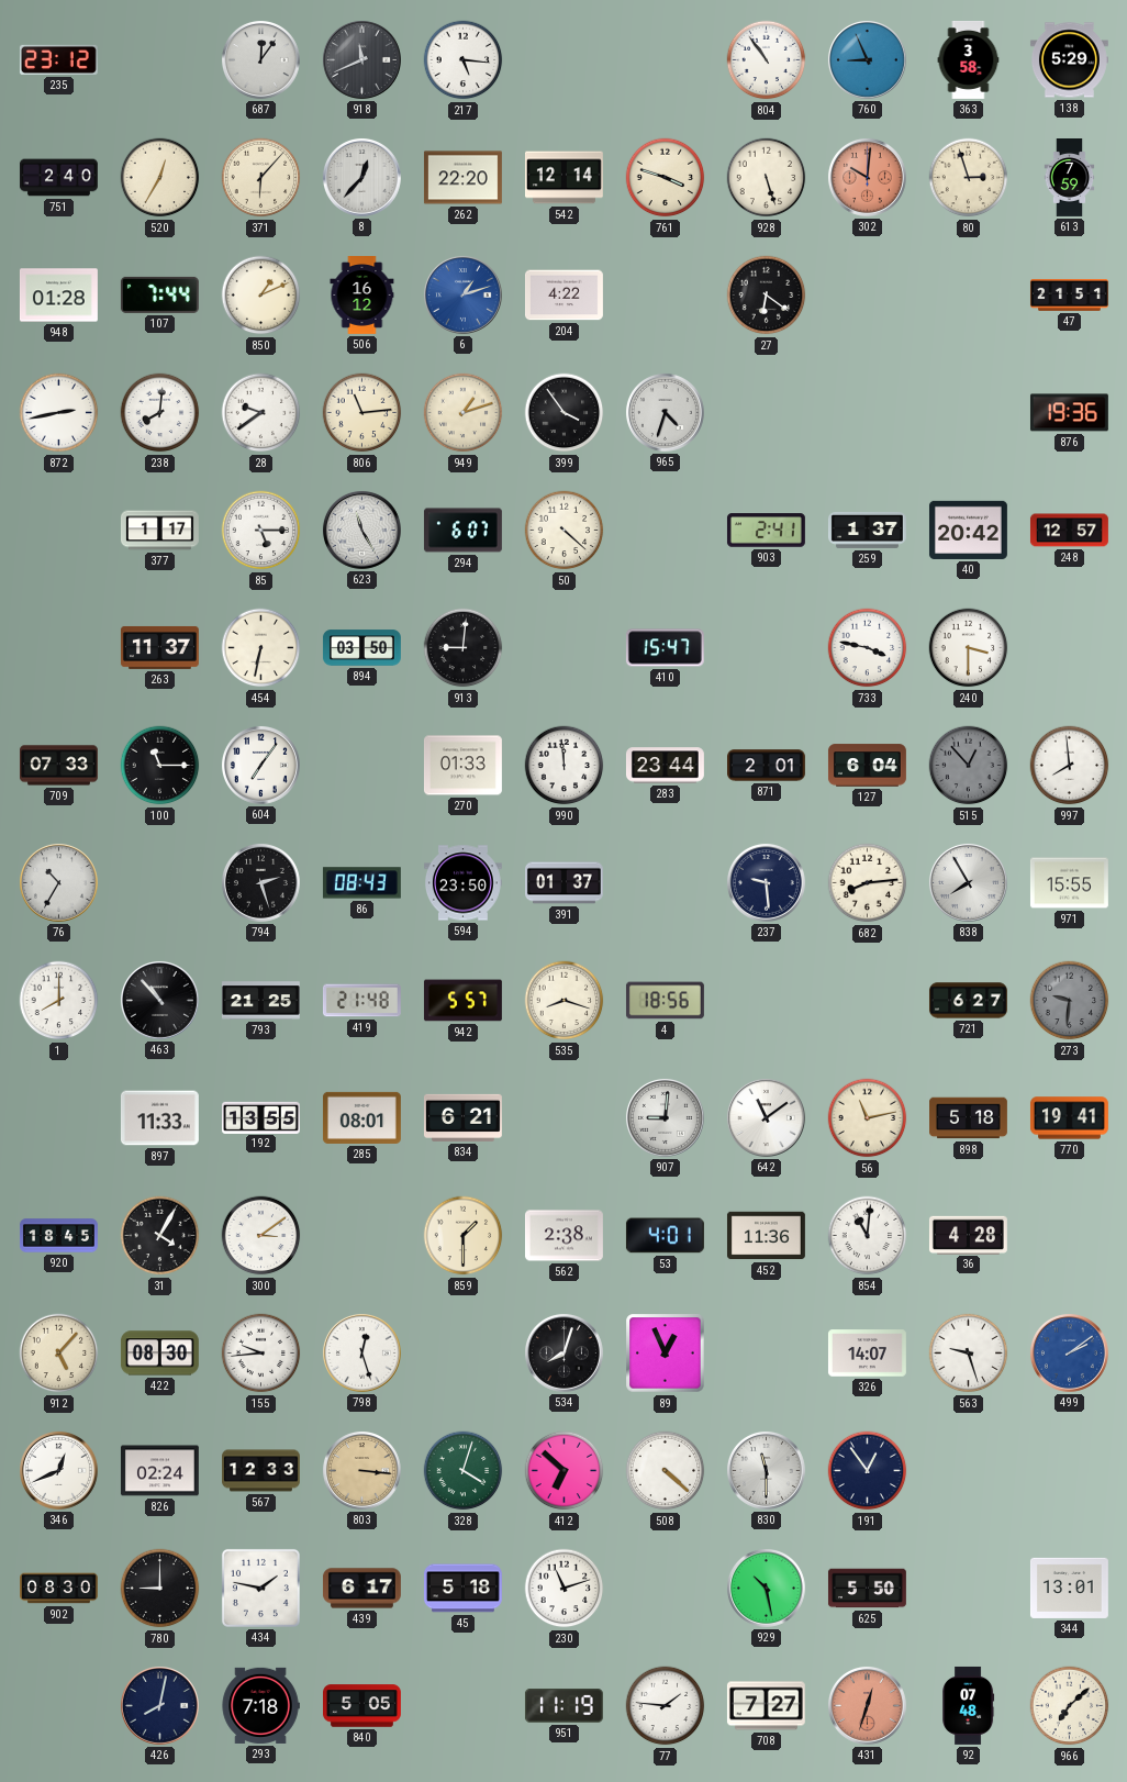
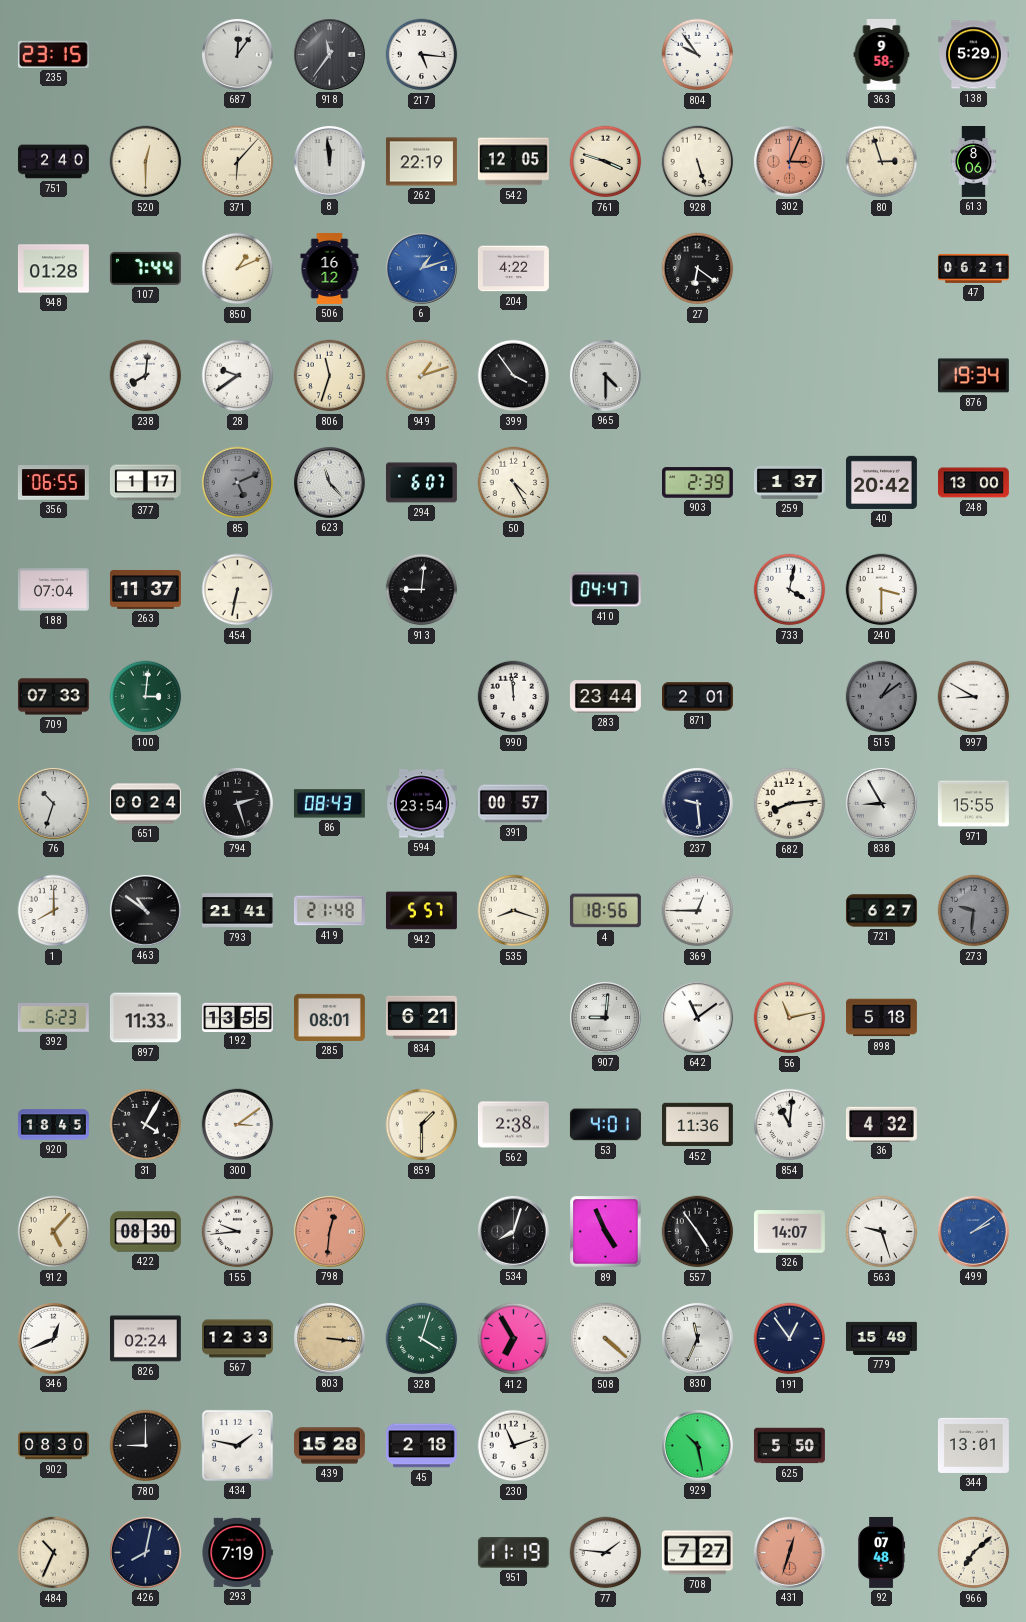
235: 23:12 -> 23:15
918: 11:41 -> 11:36
804: 10:54 -> 9:54
760: 8:56 -> none
363: 3:58 -> 9:58
520: 12:35 -> 12:30
8: 12:37 -> 11:59
262: 22:20 -> 22:19
542: 12:14 -> 12:05
302: 10:01 -> 3:04
613: 7:59 -> 8:06
47: 21:51 -> 06:21
872: 2:43 -> none
806: 11:14 -> 11:33
965: 4:33 -> 4:30
876: 19:36 -> 19:34
356: none -> 06:55
85: 5:15 -> 5:11
85 dial: white -> grey
623: 11:25 -> 11:23
50: 4:22 -> 4:25
903: 2:41 -> 2:39
248: 12:57 -> 13:00
188: none -> 07:04
894: 03:50 -> none
410: 15:47 -> 04:47
733: 3:47 -> 4:02
100: 11:15 -> 3:01
100 dial: black -> green
604: 7:06 -> none
270: 01:33 -> none
127: 6:04 -> none
515: 12:53 -> 1:09
997: 7:59 -> 8:50
76: 10:35 -> 10:33
651: none -> 00:24
594: 23:50 -> 23:54
391: 01:37 -> 00:57
838: 7:55 -> 8:55
463: 10:53 -> 10:51
793: 21:25 -> 21:41
369: none -> 12:45
392: none -> 6:23
770: 19:41 -> none
36: 4:28 -> 4:32
798: 12:27 -> 12:31
798 dial: white -> salmon
89: 12:56 -> 4:56
557: none -> 4:54
412: 6:52 -> 6:55
830: 11:30 -> 11:34
779: none -> 15:49
439: 6:17 -> 15:28
45: 5:18 -> 2:18
484: none -> 10:34
293: 7:18 -> 7:19
840: 5:05 -> none
